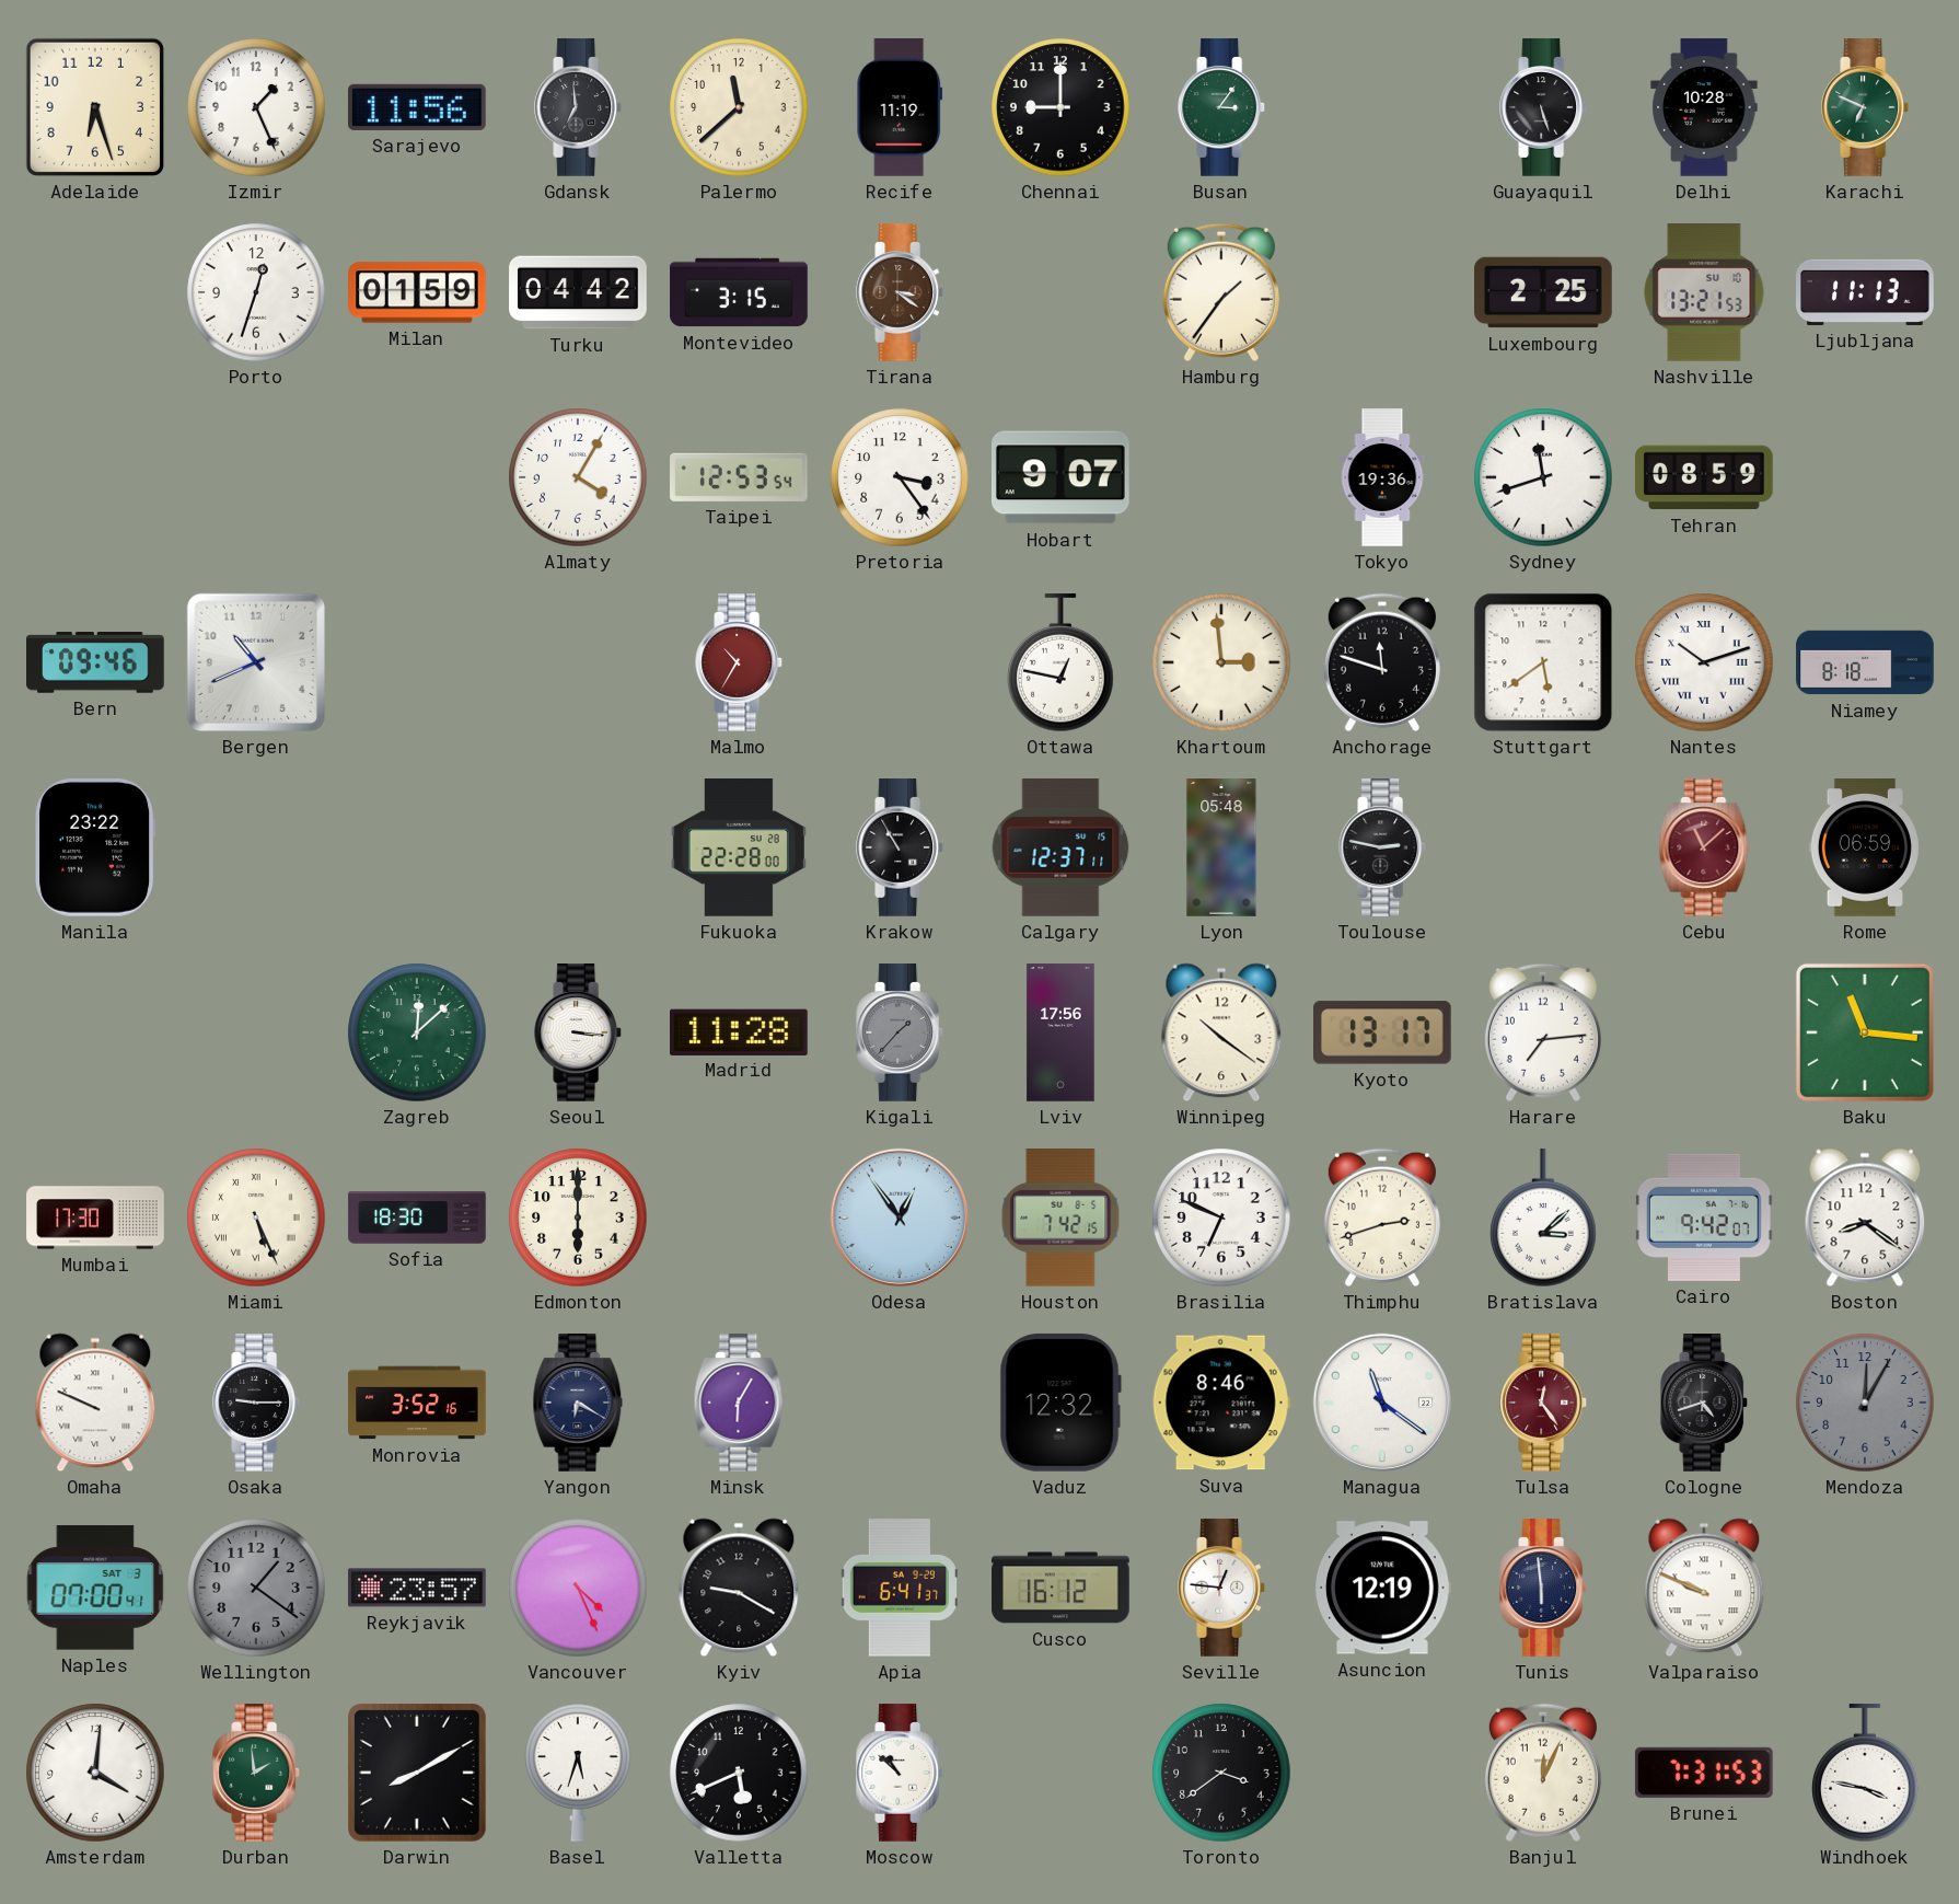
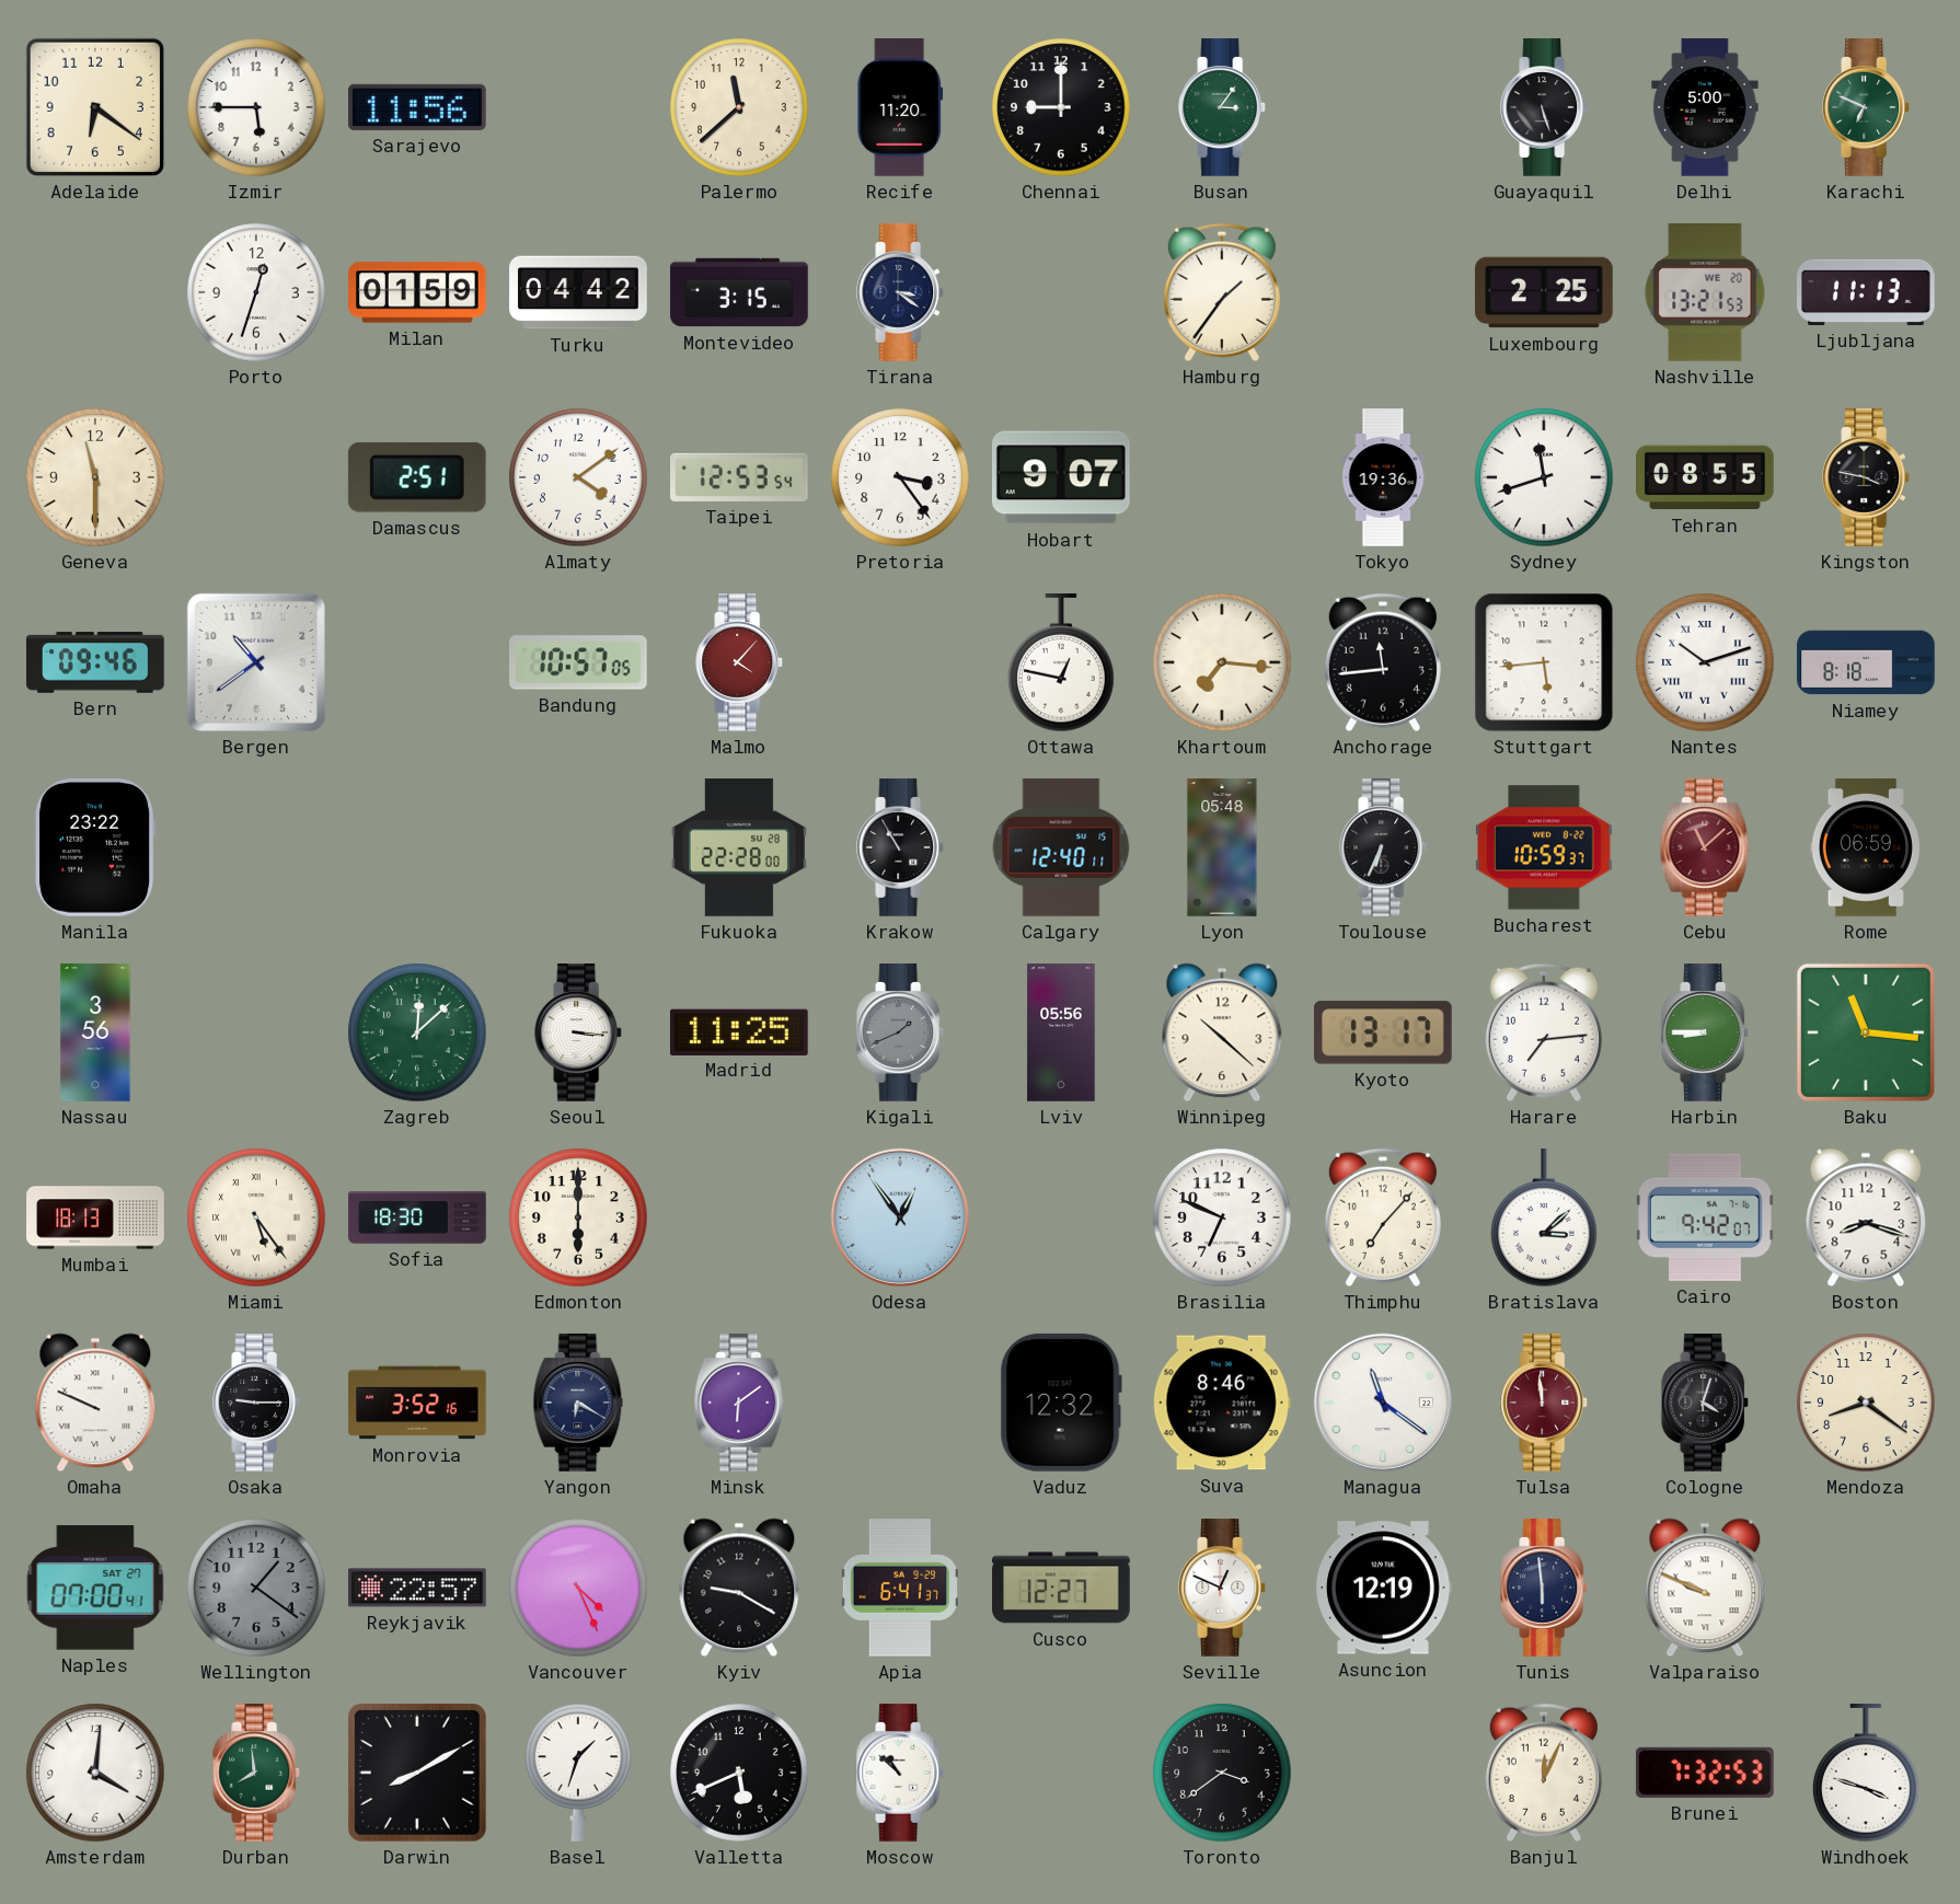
Adelaide: 6:27 -> 6:21
Izmir: 1:26 -> 5:45
Gdansk: 6:59 -> none
Recife: 11:19 -> 11:20
Delhi: 10:28 -> 5:00
Tirana dial: brown -> navy
Nashville date: SU 10 -> WE 20
Geneva: none -> 11:30
Damascus: none -> 2:51
Almaty: 4:05 -> 4:09
Tehran: 08:59 -> 08:55
Kingston: none -> 3:47
Bergen: 10:41 -> 10:39
Bandung: none -> 10:57
Malmo: 10:35 -> 4:07
Khartoum: 2:59 -> 7:16
Anchorage: 11:48 -> 11:44
Stuttgart: 5:39 -> 5:44
Calgary: 12:37 -> 12:40
Toulouse: 2:47 -> 6:34
Bucharest: none -> 10:59
Nassau: none -> 3:56
Madrid: 11:28 -> 11:25
Kigali: 1:37 -> 1:41
Lviv: 17:56 -> 05:56
Winnipeg: 10:21 -> 10:22
Harbin: none -> 8:45
Mumbai: 17:30 -> 18:13
Miami: 5:26 -> 5:24
Houston: 7:42 -> none
Thimphu: 2:42 -> 7:07
Boston: 8:21 -> 8:18
Minsk: 6:05 -> 6:09
Tulsa: 12:24 -> 11:59
Cologne: 4:42 -> 4:03
Mendoza: 12:05 -> 8:21
Mendoza dial: grey -> cream
Naples date: SAT 3 -> SAT 27
Reykjavik: 23:57 -> 22:57
Cusco: 16:12 -> 12:27
Seville: 12:46 -> 12:49
Durban: 1:59 -> 7:59
Basel: 5:33 -> 1:33
Brunei: 7:31 -> 7:32
Windhoek: 3:47 -> 3:48
